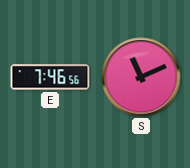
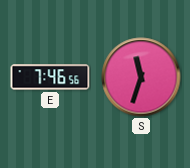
S: 11:11 -> 11:33
